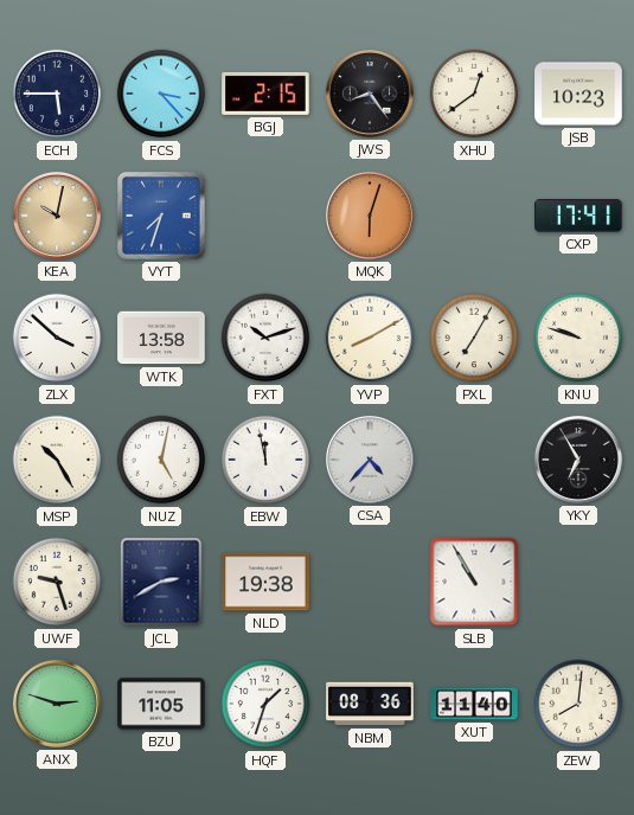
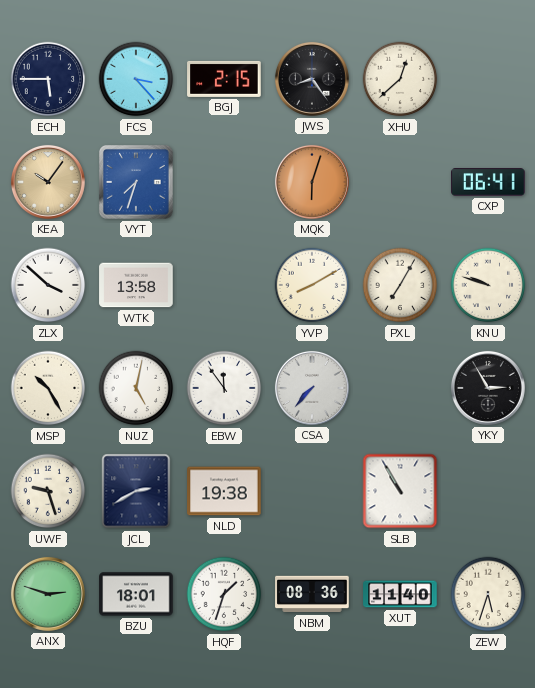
XHU: 12:39 -> 12:38
JSB: 10:23 -> none
KEA: 10:02 -> 10:06
CXP: 17:41 -> 06:41
FXT: 10:12 -> none
EBW: 11:58 -> 11:54
CSA: 4:37 -> 7:37
YKY: 6:55 -> 2:55
BZU: 11:05 -> 18:01
ZEW: 8:01 -> 5:33
